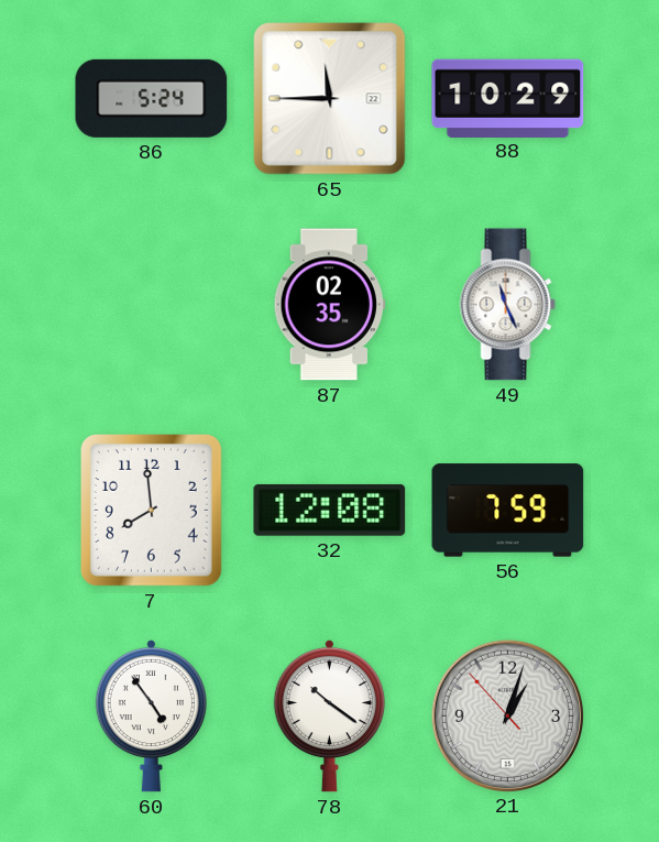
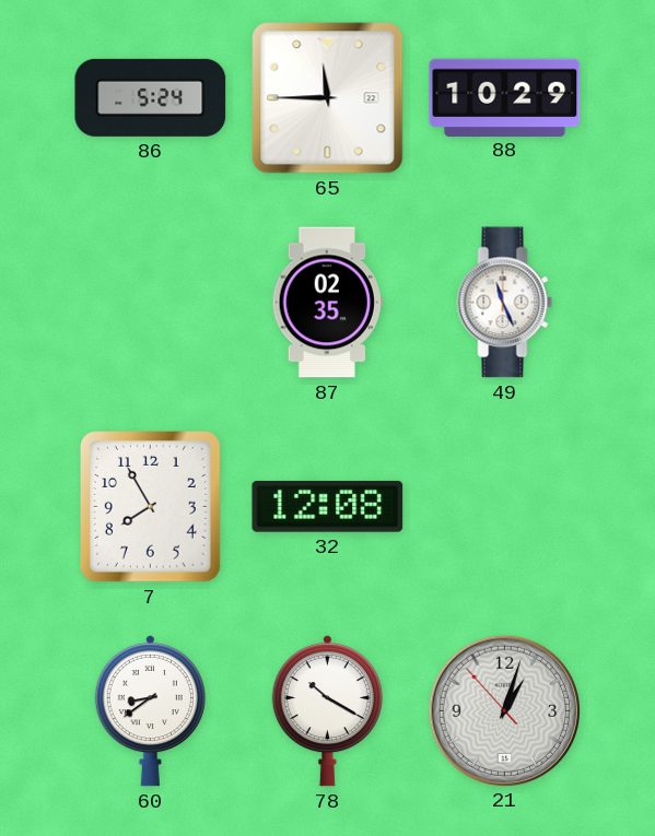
7: 7:59 -> 7:55
56: 7:59 -> none
60: 4:54 -> 8:39
78: 10:21 -> 10:20
